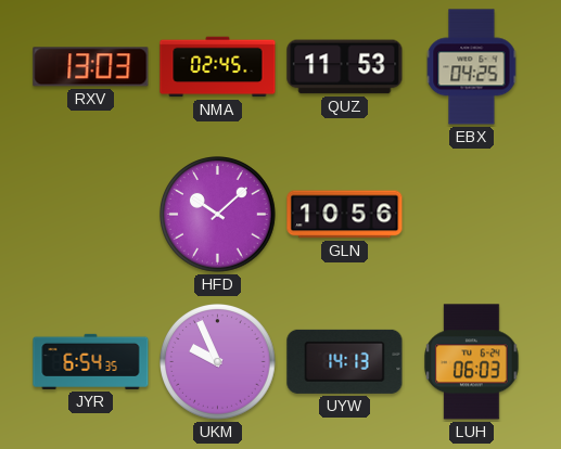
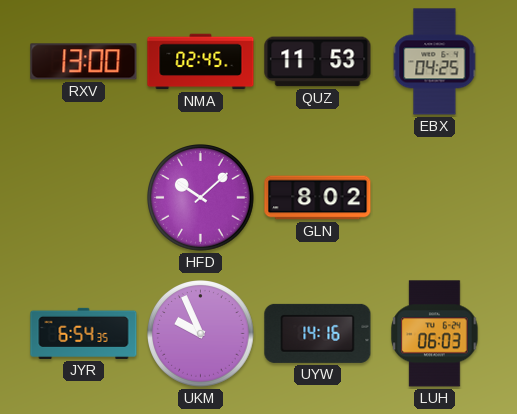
RXV: 13:03 -> 13:00
GLN: 10:56 -> 8:02
UYW: 14:13 -> 14:16
